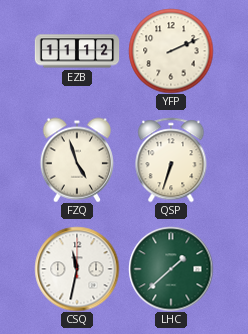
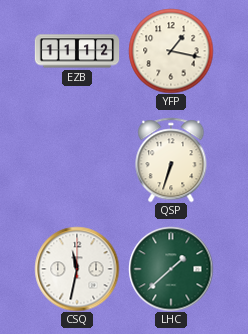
YFP: 2:11 -> 1:17
FZQ: 4:57 -> none
